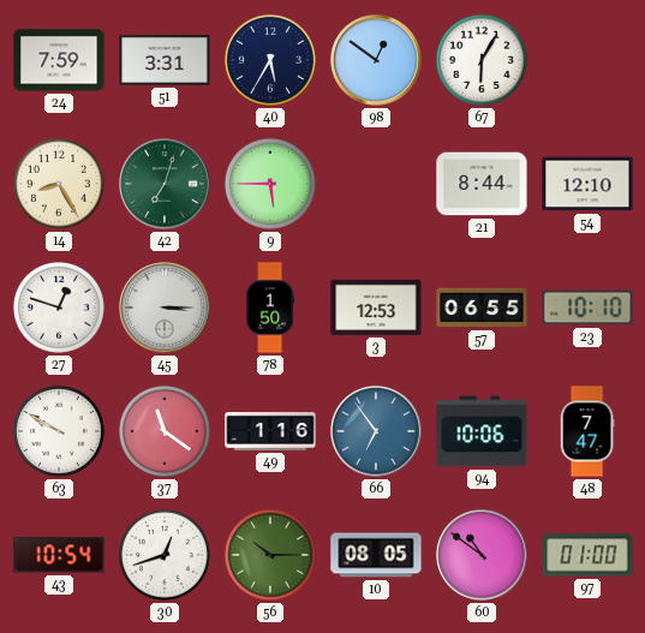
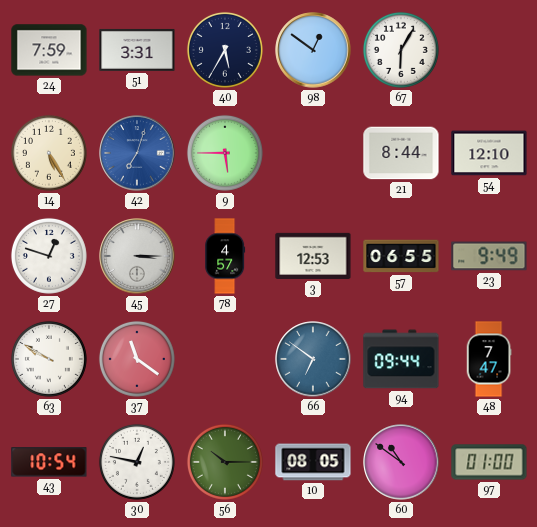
14: 8:25 -> 5:25
42 dial: green -> blue
78: 1:50 -> 4:57
23: 10:10 -> 9:49
49: 1:16 -> none
66: 6:54 -> 6:51
94: 10:06 -> 09:44
30: 12:42 -> 12:47
